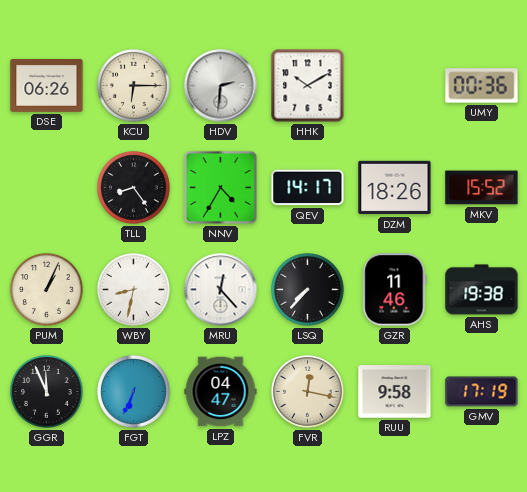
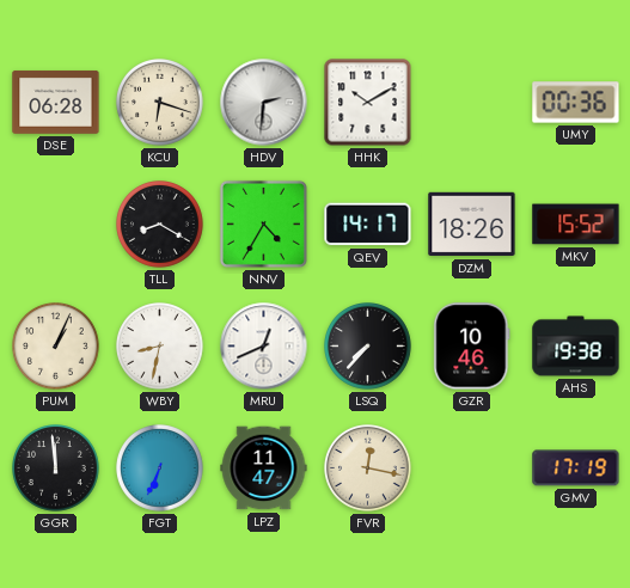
DSE: 06:26 -> 06:28
KCU: 6:15 -> 6:18
TLL: 8:24 -> 8:20
MRU: 12:23 -> 12:41
GZR: 11:46 -> 10:46
GGR: 11:56 -> 11:59
LPZ: 04:47 -> 11:47
RUU: 9:58 -> none
